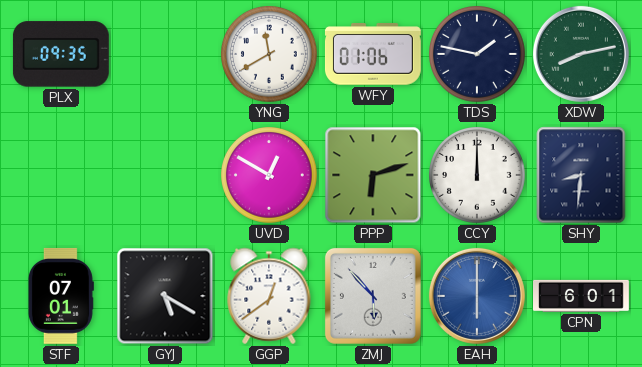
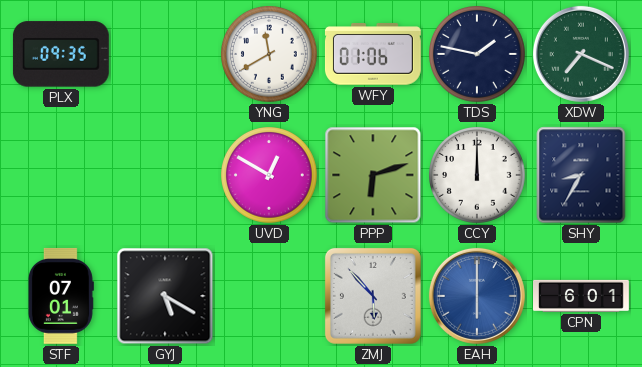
XDW: 8:13 -> 7:19
SHY: 8:31 -> 8:35
GGP: 12:39 -> none
